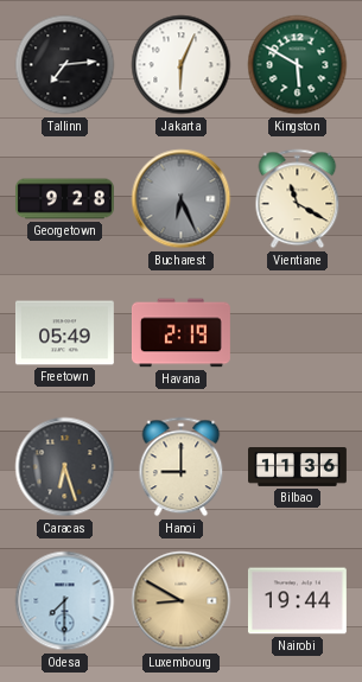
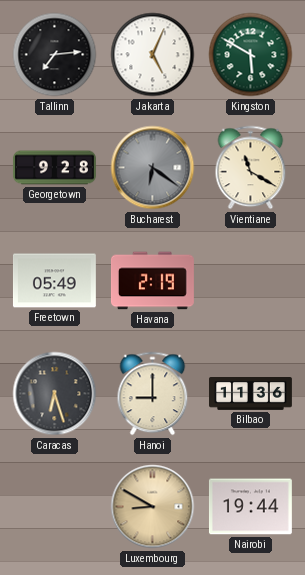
Jakarta: 6:04 -> 5:04
Bucharest: 6:26 -> 6:21
Odesa: 7:30 -> none
